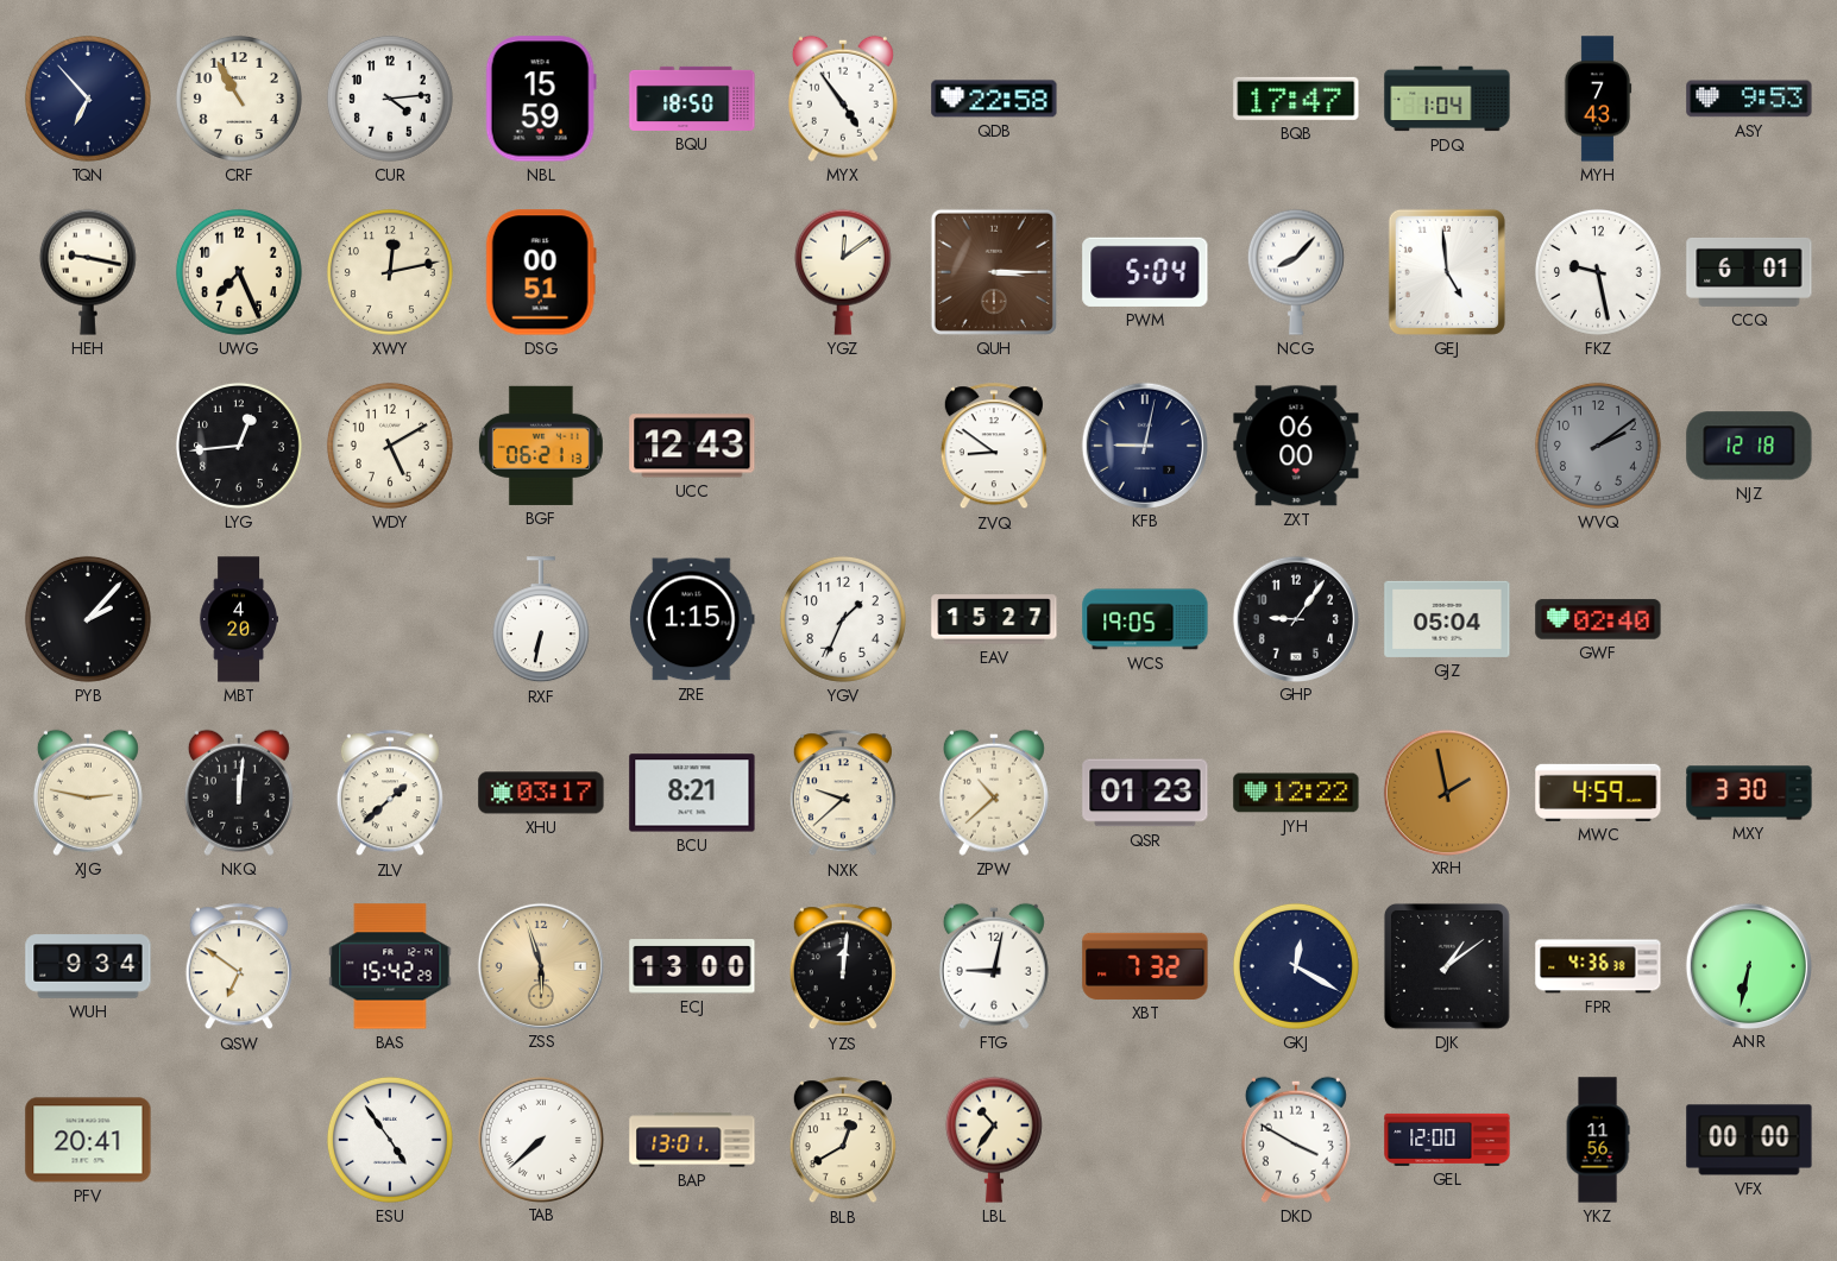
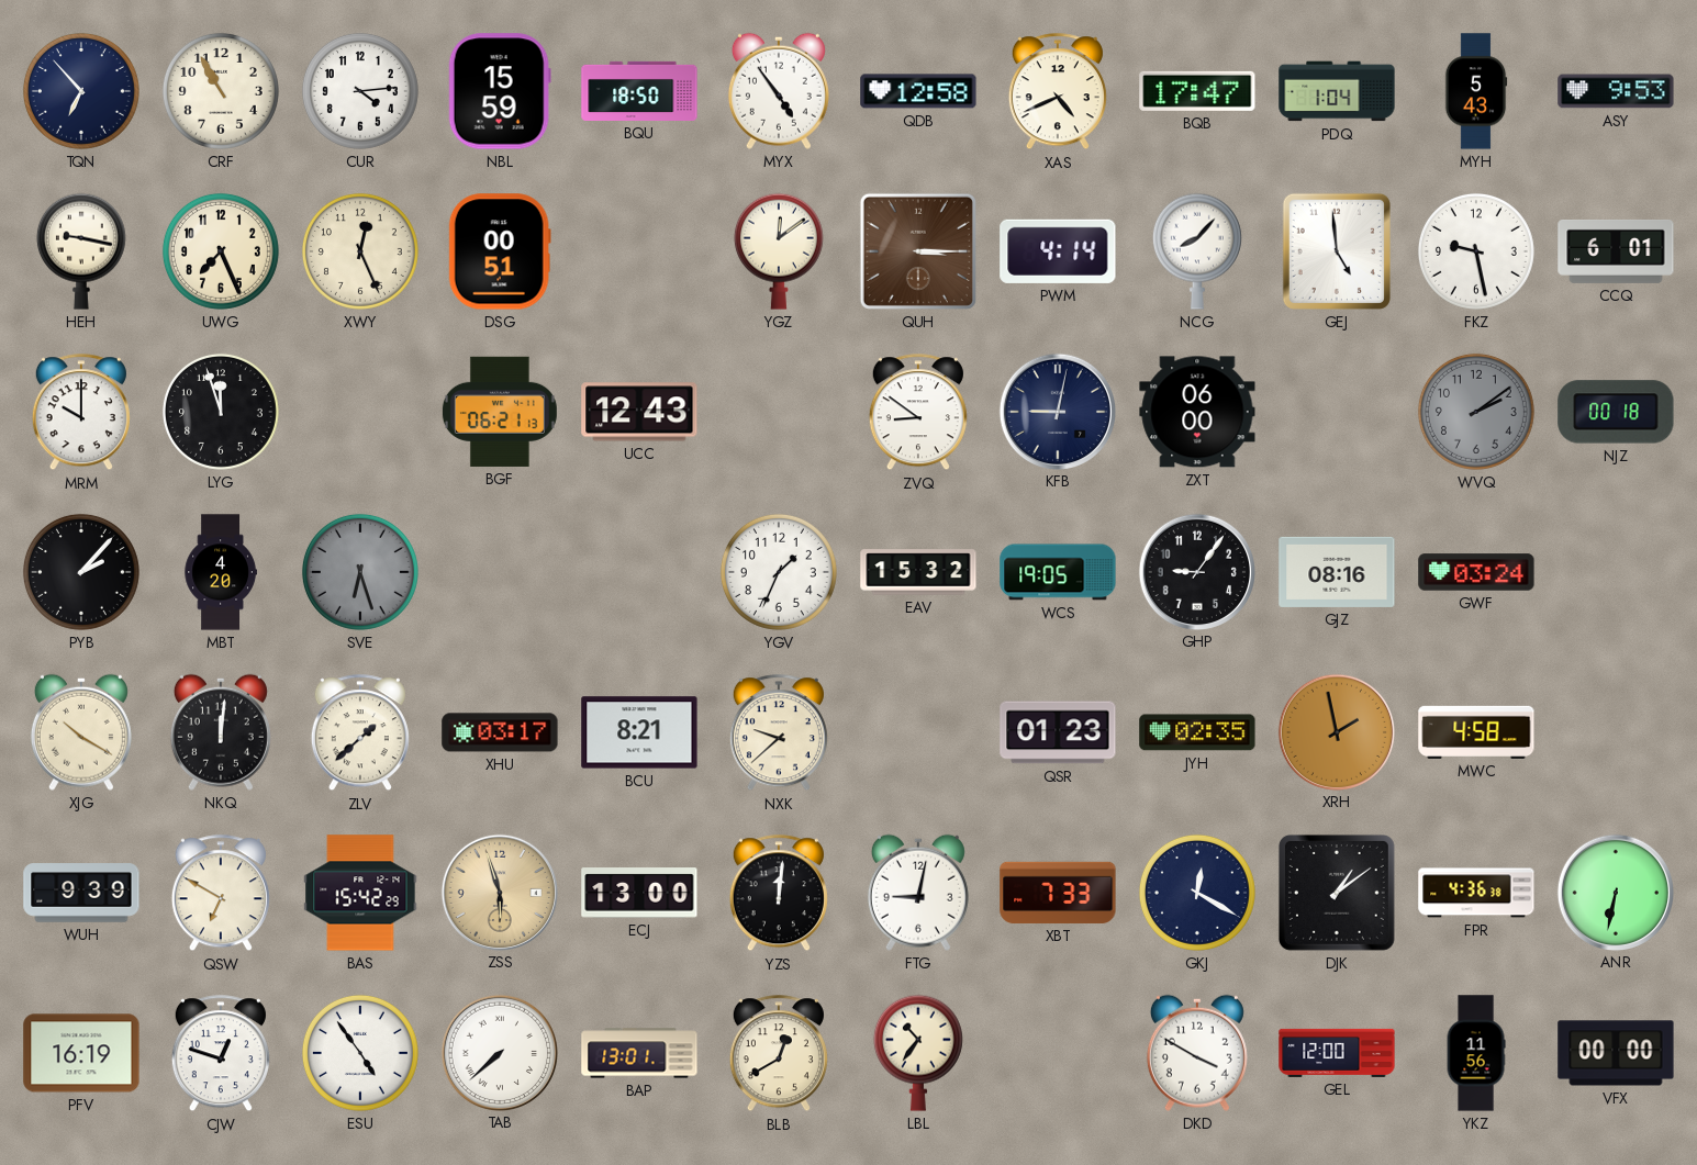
QDB: 22:58 -> 12:58
XAS: none -> 4:41
MYH: 7:43 -> 5:43
XWY: 12:13 -> 12:26
PWM: 5:04 -> 4:14
MRM: none -> 10:00
LYG: 12:44 -> 11:57
WDY: 5:10 -> none
NJZ: 12:18 -> 00:18
SVE: none -> 6:27
RXF: 6:32 -> none
ZRE: 1:15 -> none
EAV: 15:27 -> 15:32
GJZ: 05:04 -> 08:16
GWF: 02:40 -> 03:24
XJG: 2:47 -> 10:20
ZPW: 10:38 -> none
JYH: 12:22 -> 02:35
MWC: 4:59 -> 4:58
MXY: 3:30 -> none
WUH: 9:34 -> 9:39
QSW: 6:51 -> 6:50
XBT: 7:32 -> 7:33
PFV: 20:41 -> 16:19
CJW: none -> 12:48
